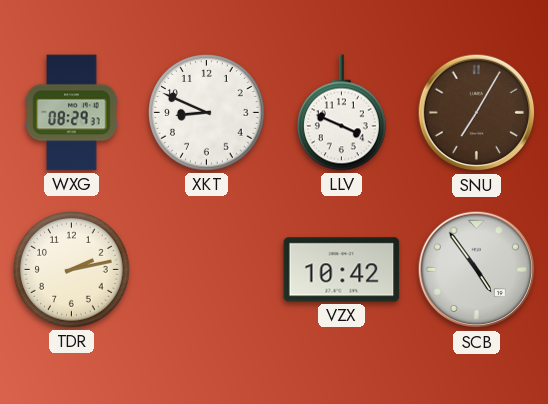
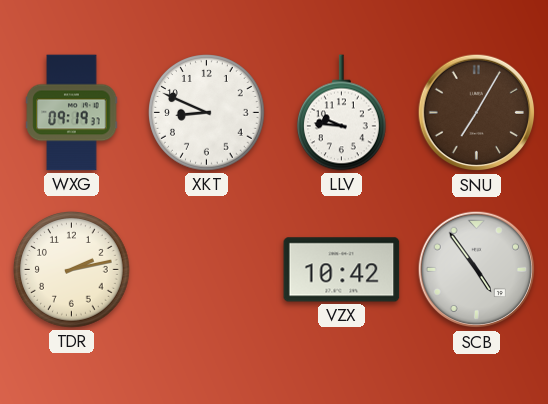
WXG: 08:29 -> 09:19
LLV: 3:49 -> 9:46
